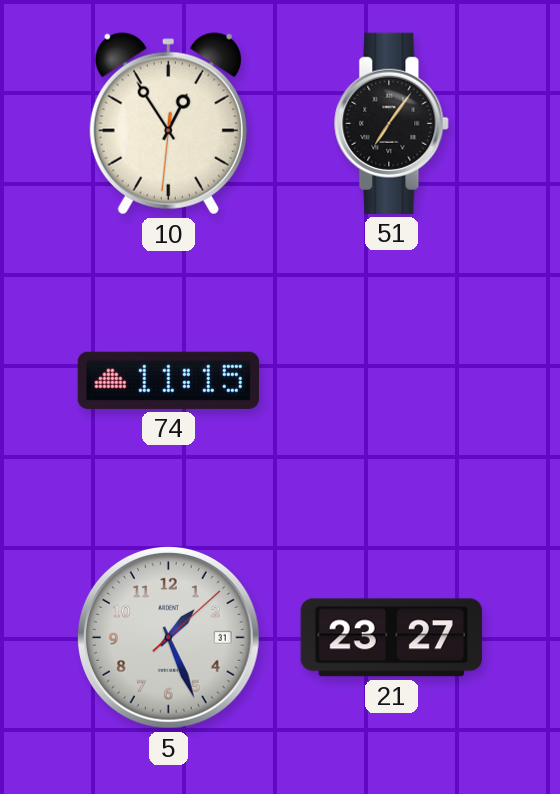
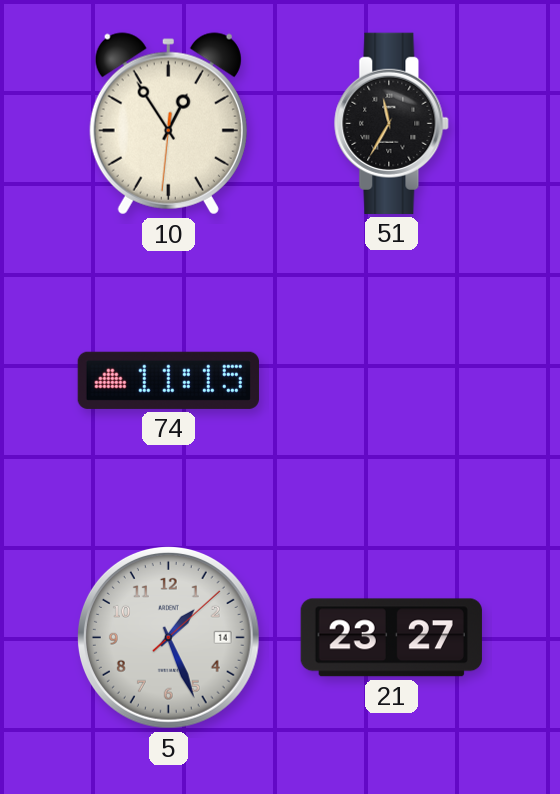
51: 7:06 -> 11:35
5 date: 31 -> 14
